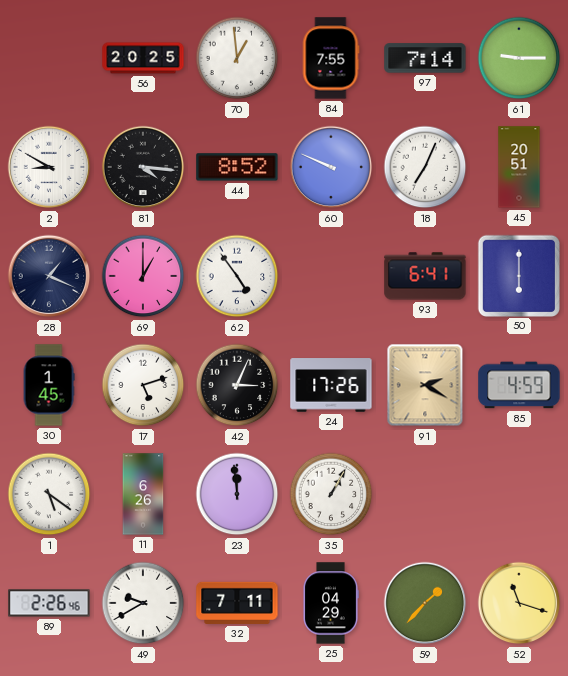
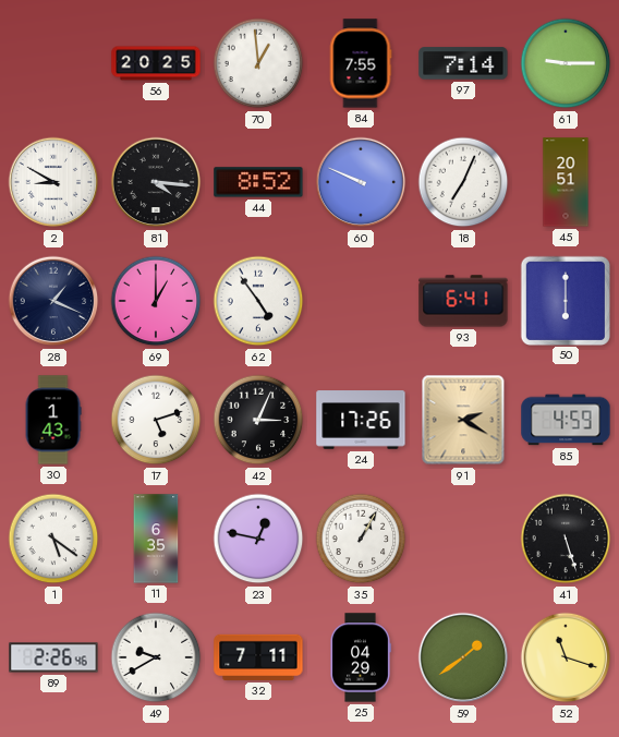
30: 1:45 -> 1:43
11: 6:26 -> 6:35
23: 11:59 -> 12:47
41: none -> 5:27
59: 1:37 -> 1:39
